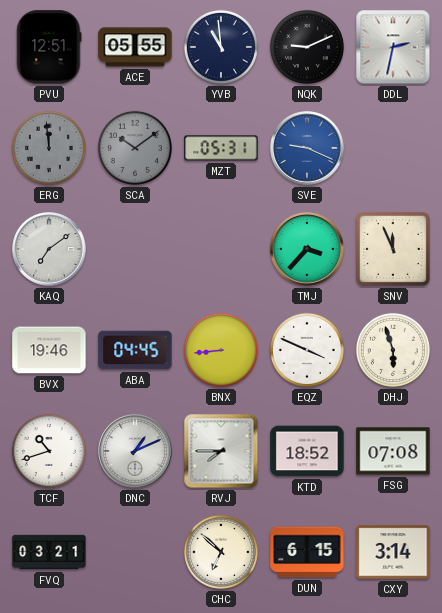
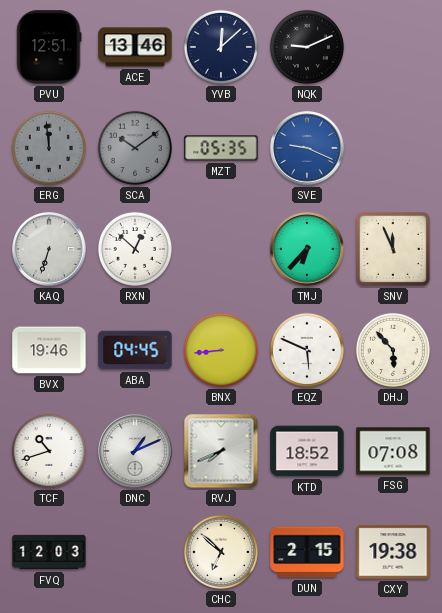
ACE: 05:55 -> 13:46
YVB: 10:59 -> 12:08
DDL: 2:32 -> none
MZT: 05:31 -> 05:35
KAQ: 7:09 -> 6:33
RXN: none -> 12:52
TMJ: 3:37 -> 6:37
EQZ: 3:49 -> 5:49
DHJ: 5:57 -> 5:53
RVJ: 7:45 -> 7:41
FVQ: 03:21 -> 12:03
DUN: 6:15 -> 2:15
CXY: 3:14 -> 19:38
